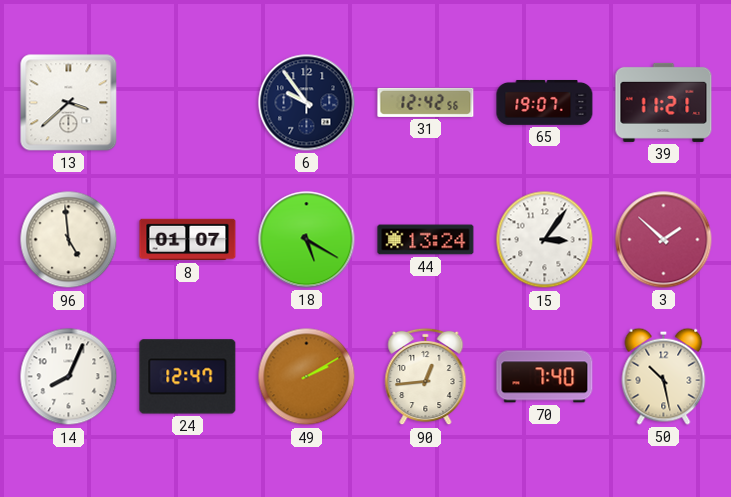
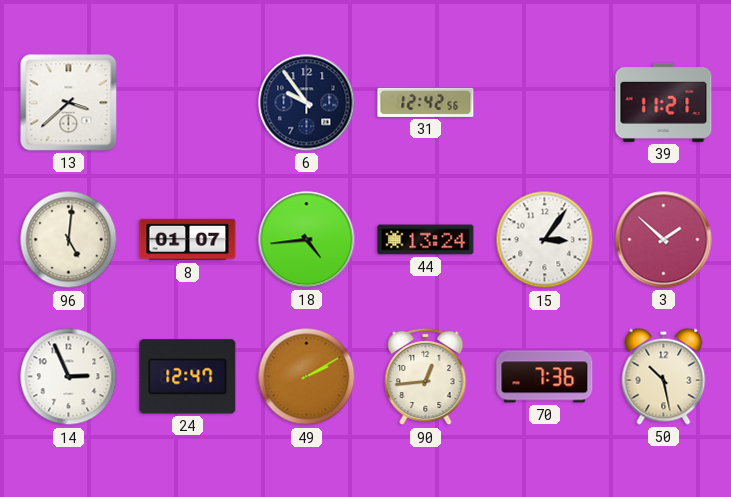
65: 19:07 -> none
96: 4:59 -> 5:01
18: 5:20 -> 4:44
14: 8:04 -> 2:56
70: 7:40 -> 7:36
